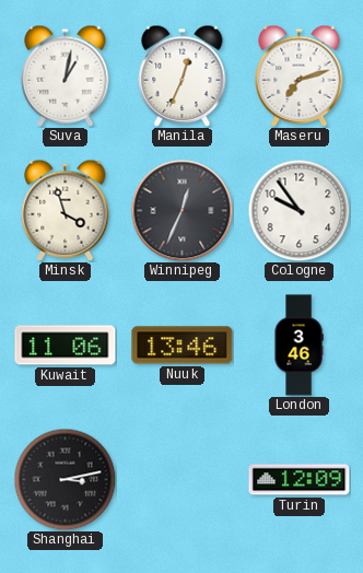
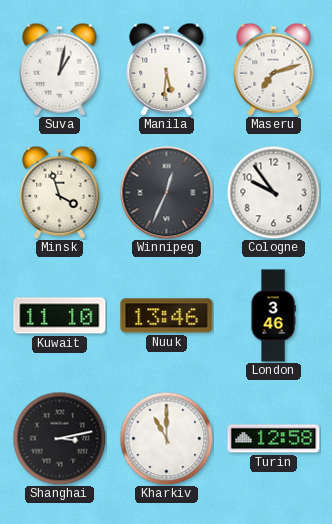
Manila: 12:34 -> 5:31
Kuwait: 11:06 -> 11:10
Kharkiv: none -> 11:00
Turin: 12:09 -> 12:58
